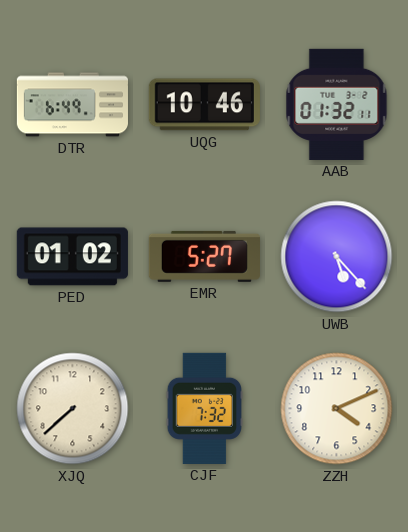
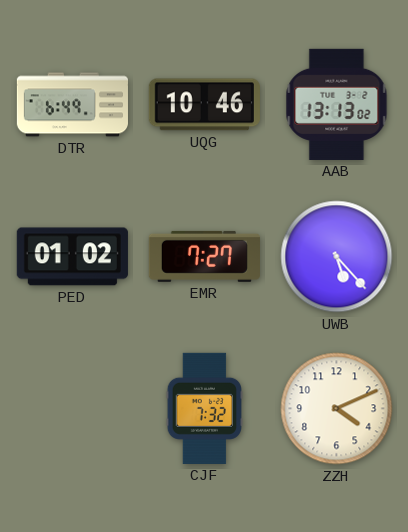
AAB: 01:32 -> 13:13
EMR: 5:27 -> 7:27
XJQ: 7:38 -> none
